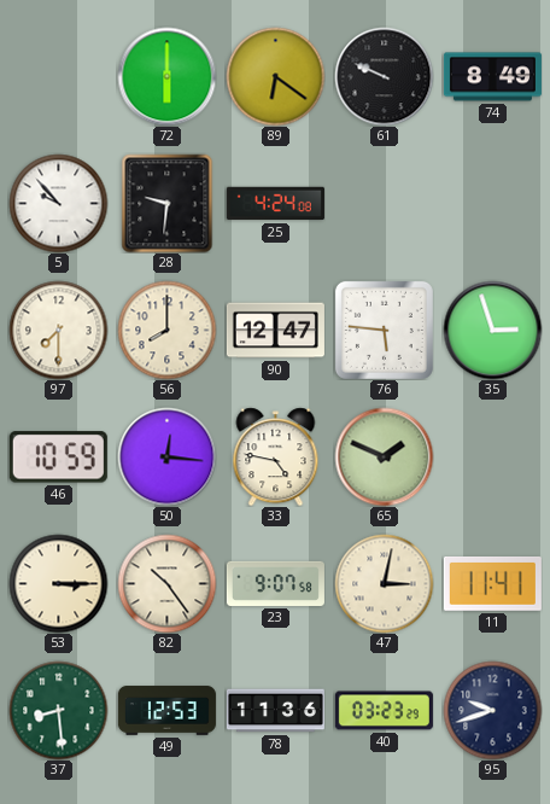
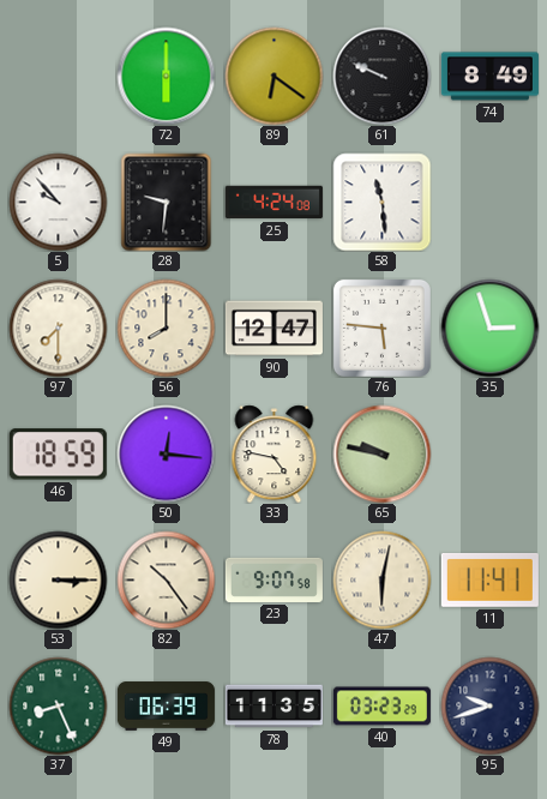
58: none -> 11:29
46: 10:59 -> 18:59
65: 1:49 -> 9:47
47: 3:02 -> 6:02
37: 8:29 -> 8:26
49: 12:53 -> 06:39
78: 11:36 -> 11:35
